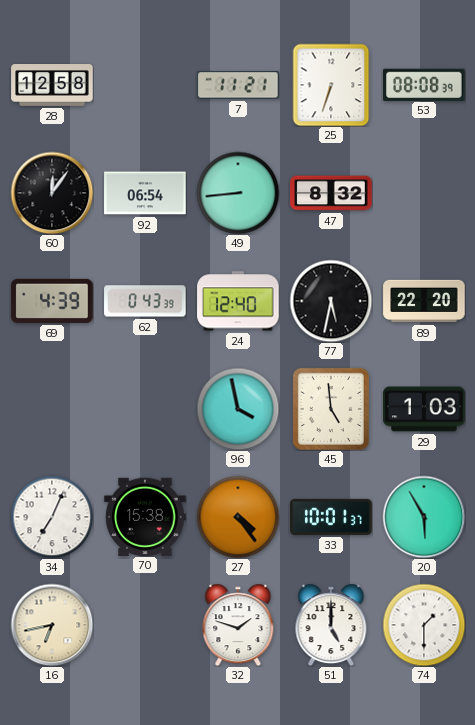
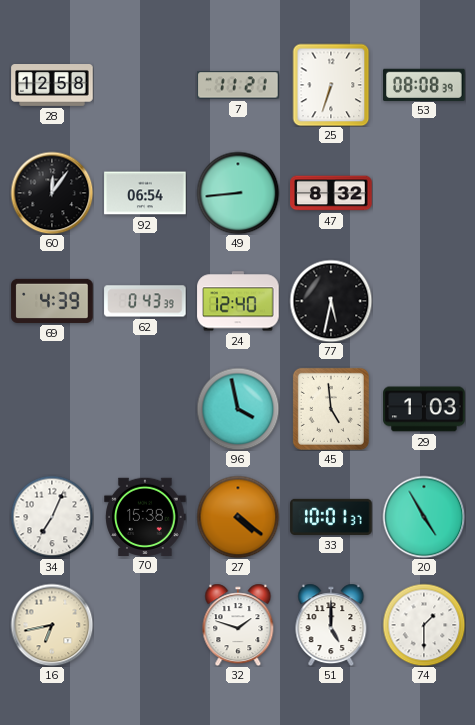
89: 22:20 -> none
27: 4:24 -> 4:21
20: 5:55 -> 4:55
